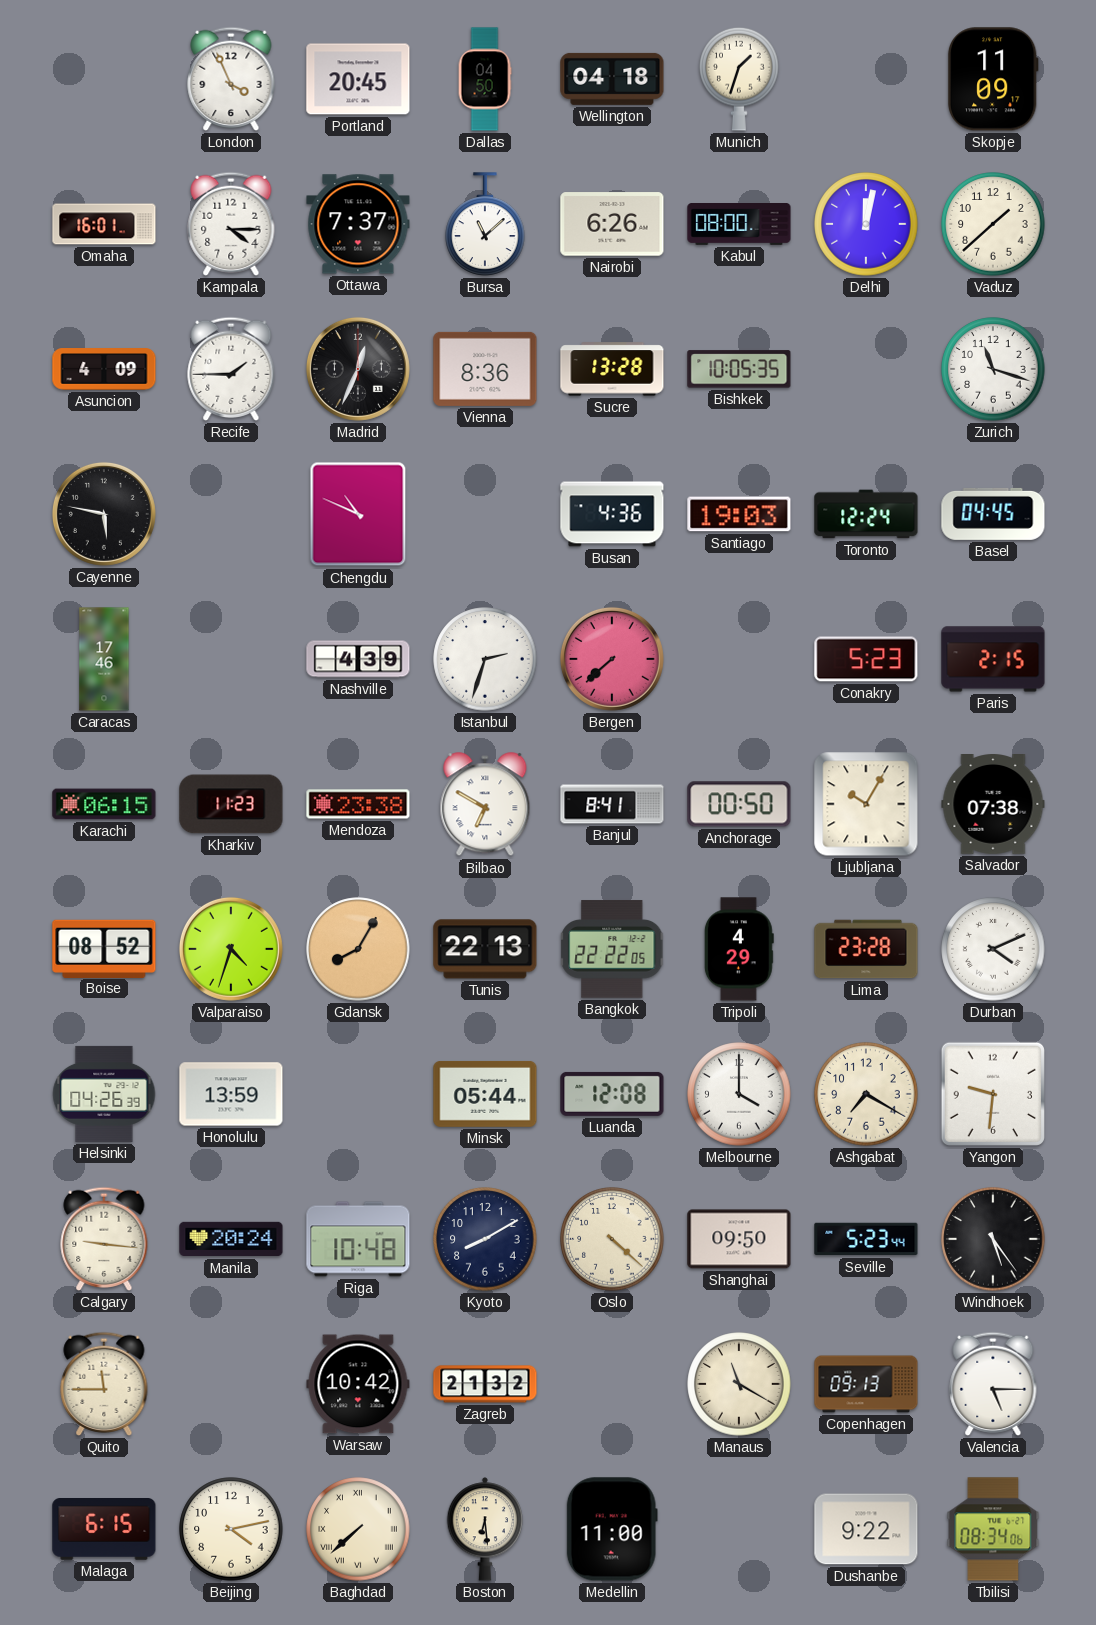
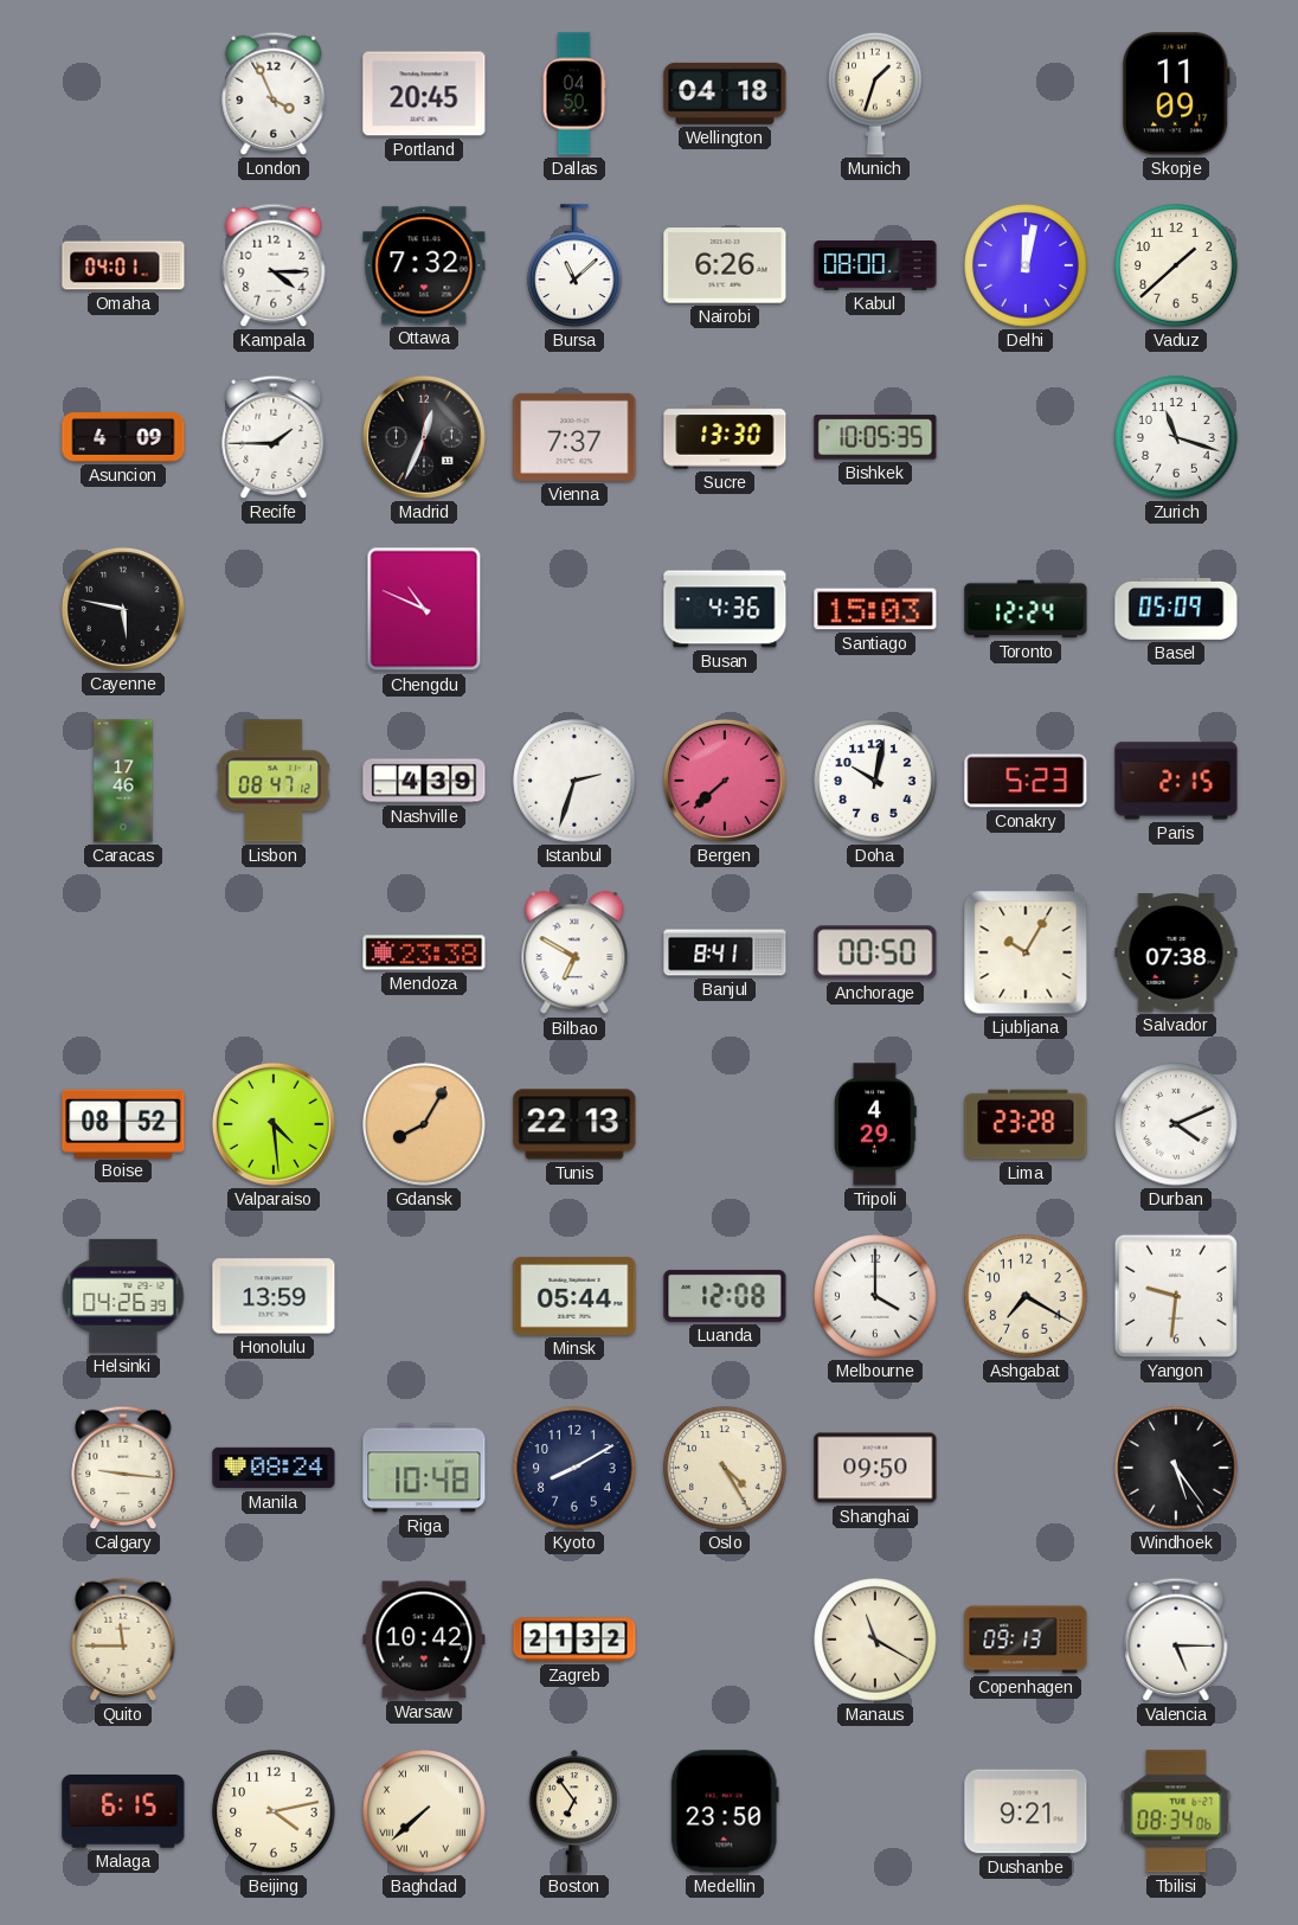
Omaha: 16:01 -> 04:01
Ottawa: 7:37 -> 7:32
Vienna: 8:36 -> 7:37
Sucre: 13:28 -> 13:30
Santiago: 19:03 -> 15:03
Basel: 04:45 -> 05:09
Lisbon: none -> 08:47
Doha: none -> 10:02
Karachi: 06:15 -> none
Kharkiv: 11:23 -> none
Valparaiso: 4:33 -> 4:29
Bangkok: 22:22 -> none
Manila: 20:24 -> 08:24
Oslo: 4:22 -> 4:25
Seville: 5:23 -> none
Boston: 6:29 -> 6:54
Medellin: 11:00 -> 23:50
Dushanbe: 9:22 -> 9:21
